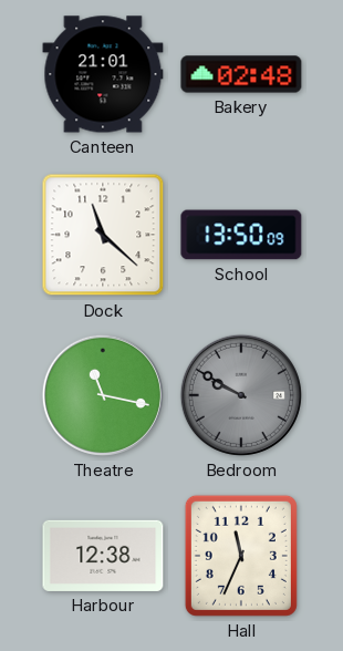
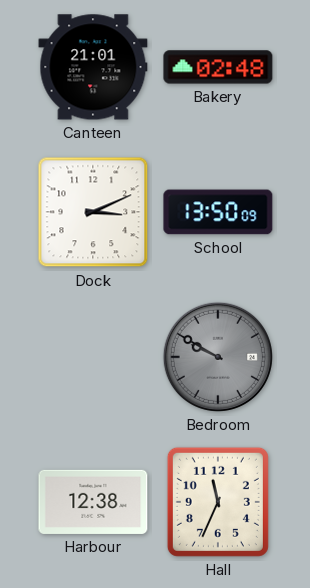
Dock: 11:22 -> 3:11
Theatre: 11:17 -> none
